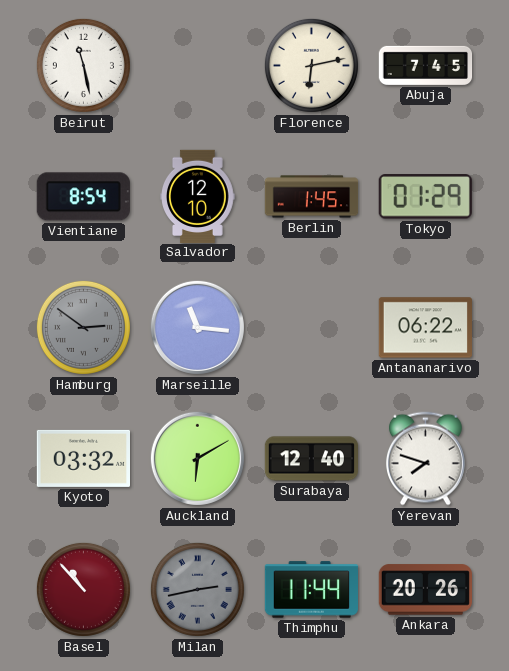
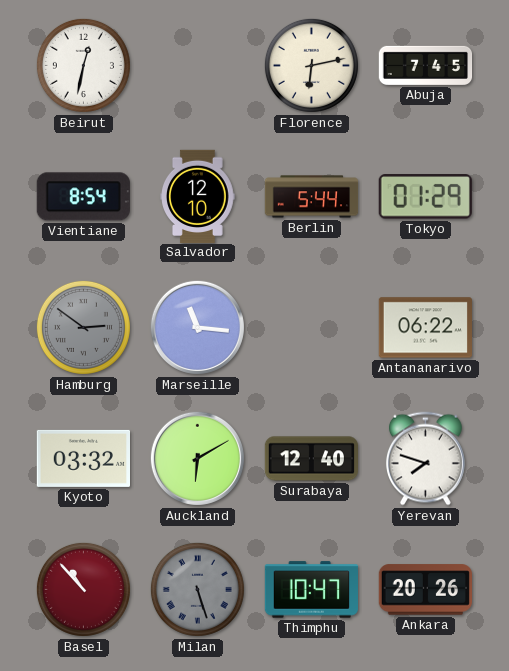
Beirut: 11:28 -> 12:32
Berlin: 1:45 -> 5:44
Milan: 2:43 -> 5:27
Thimphu: 11:44 -> 10:47
